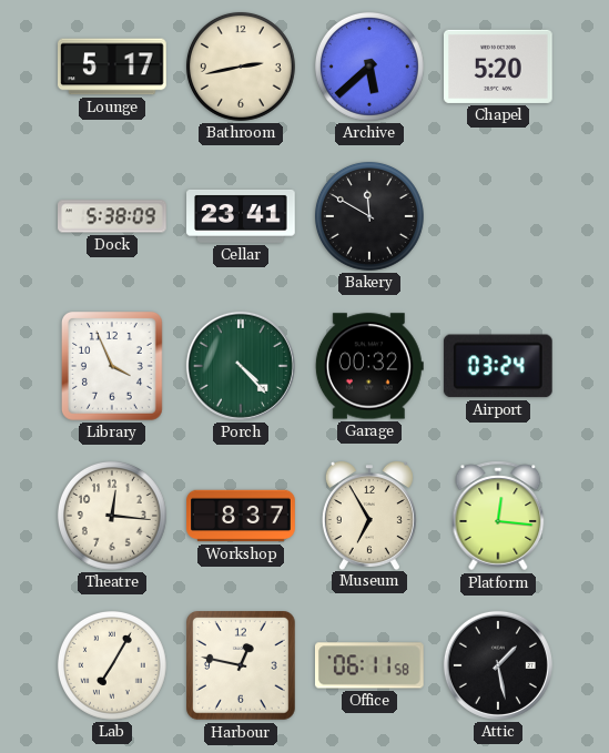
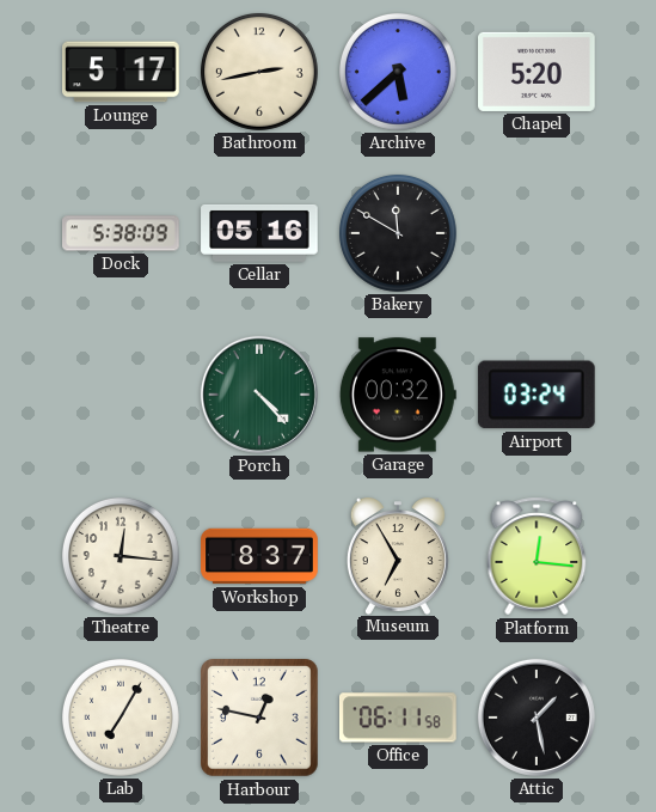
Cellar: 23:41 -> 05:16
Library: 3:56 -> none
